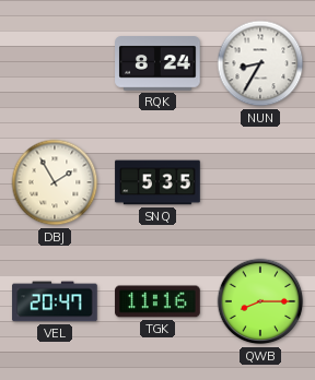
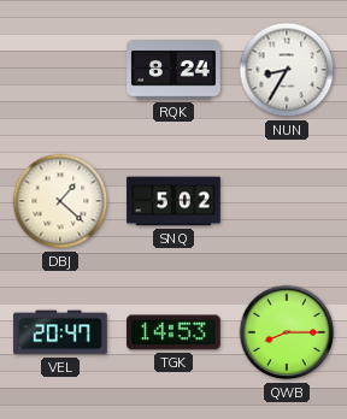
DBJ: 1:55 -> 1:22
SNQ: 5:35 -> 5:02
TGK: 11:16 -> 14:53
